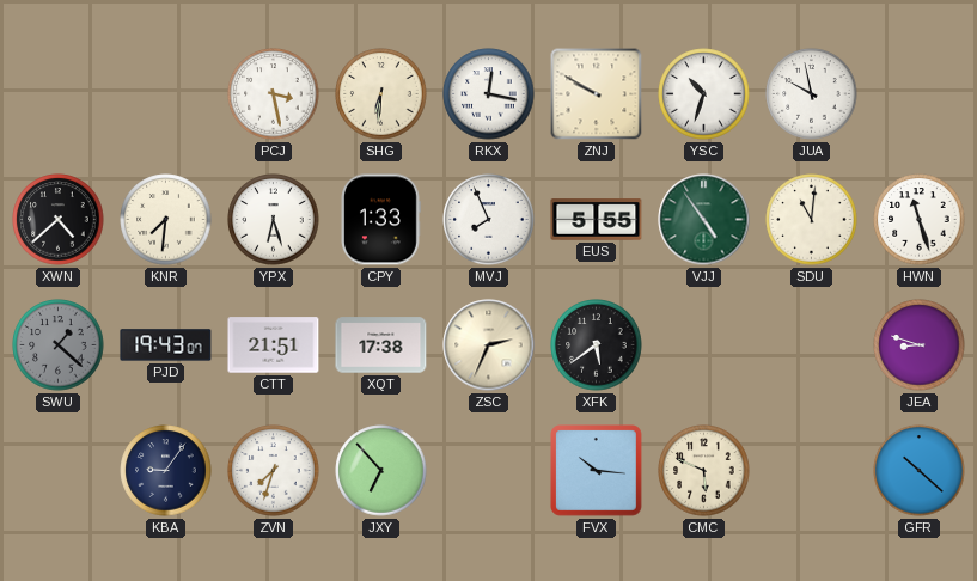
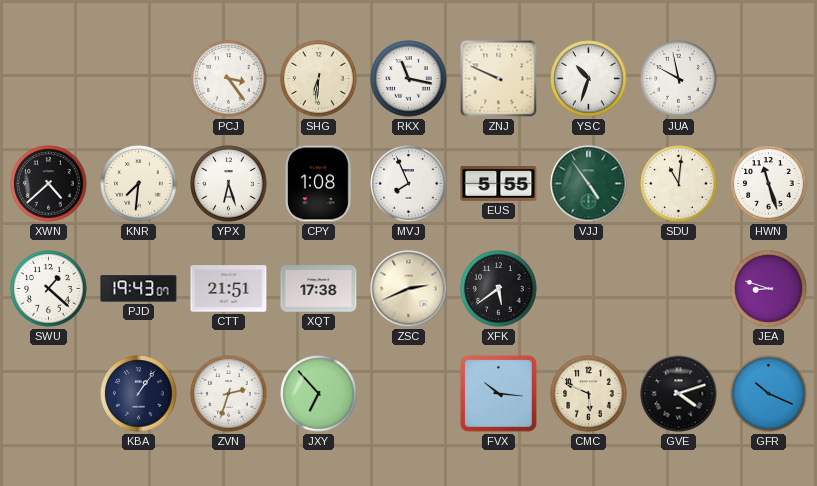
PCJ: 3:28 -> 3:24
RKX: 12:17 -> 11:17
ZNJ: 9:50 -> 9:49
CPY: 1:33 -> 1:08
SWU dial: grey -> white
ZSC: 2:34 -> 2:41
KBA: 9:06 -> 1:06
ZVN: 7:33 -> 2:33
GVE: none -> 4:12
GFR: 10:22 -> 10:19
